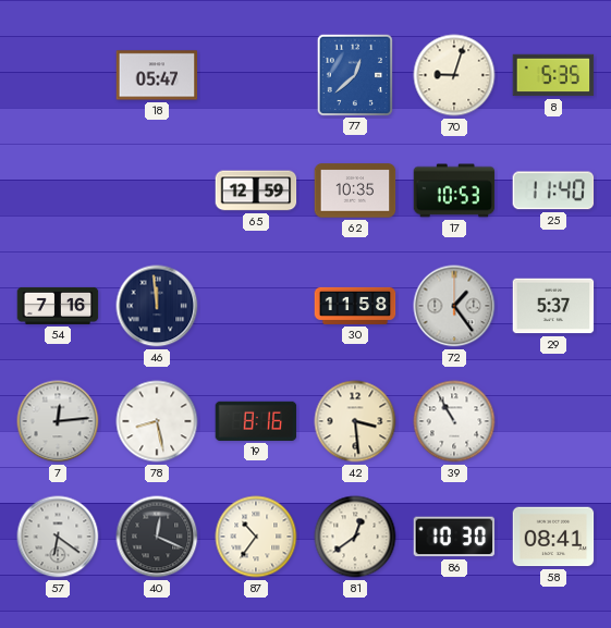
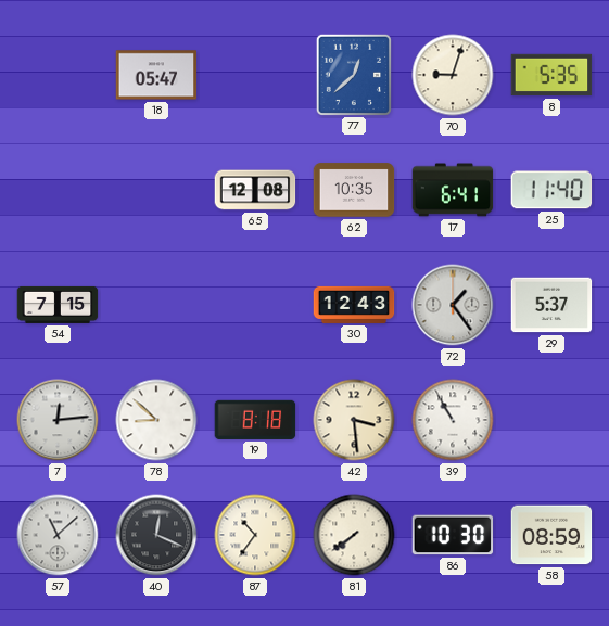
65: 12:59 -> 12:08
17: 10:53 -> 6:41
54: 7:16 -> 7:15
46: 11:59 -> none
30: 11:58 -> 12:43
78: 8:28 -> 8:52
19: 8:16 -> 8:18
57: 6:21 -> 11:08
81: 12:39 -> 7:39
58: 08:41 -> 08:59
